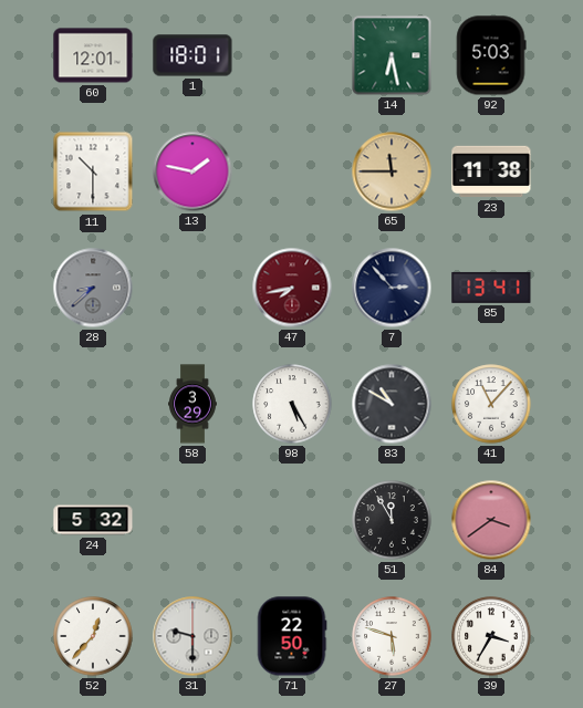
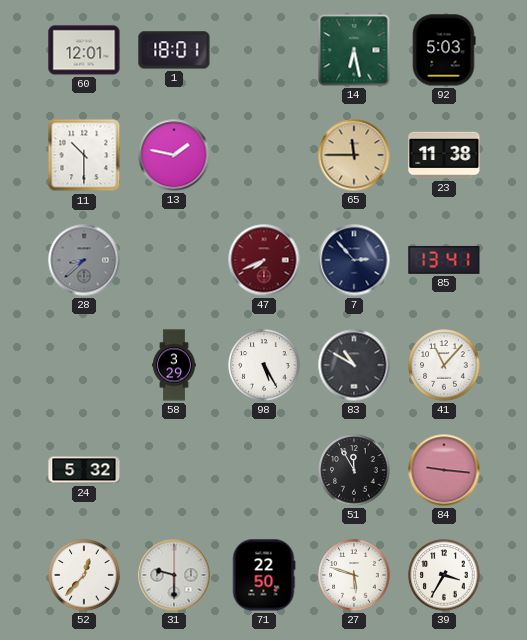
47: 7:43 -> 7:41
84: 3:39 -> 9:16
